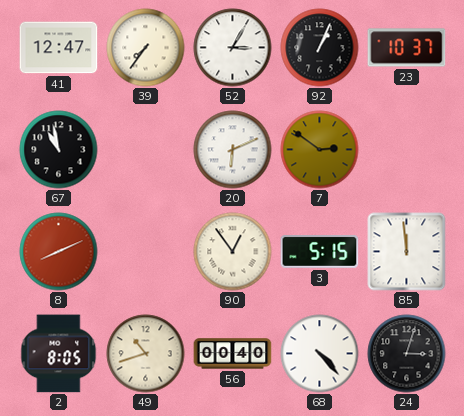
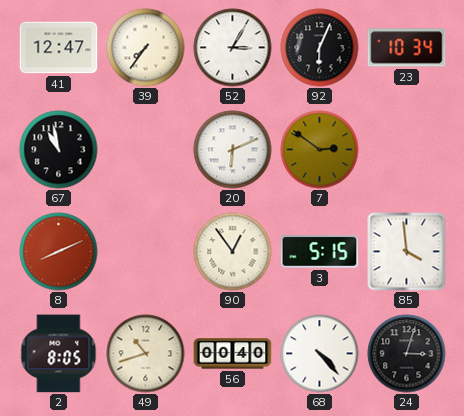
92: 1:04 -> 6:04
23: 10:37 -> 10:34
85: 11:59 -> 3:59
